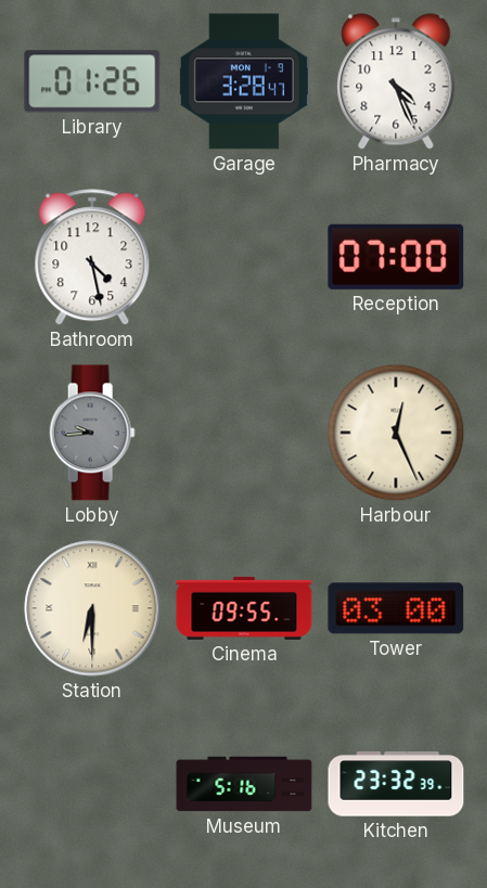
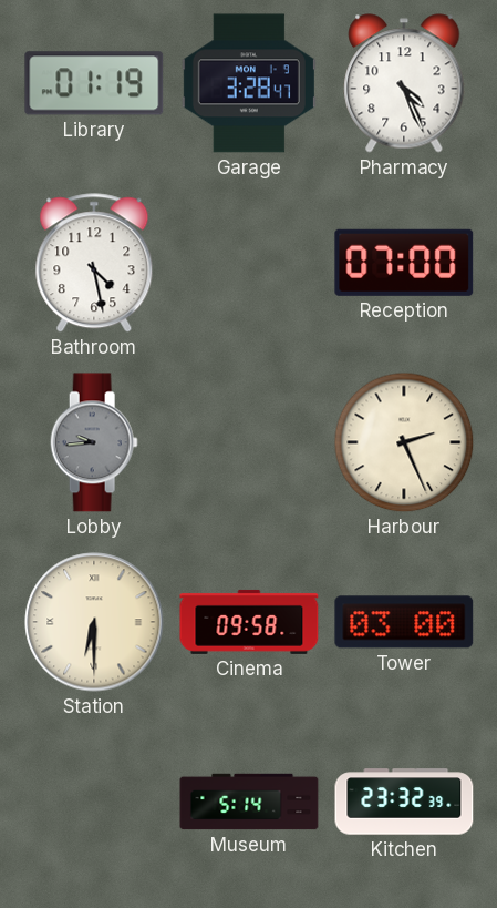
Library: 01:26 -> 01:19
Harbour: 12:26 -> 2:26
Cinema: 09:55 -> 09:58
Museum: 5:16 -> 5:14
